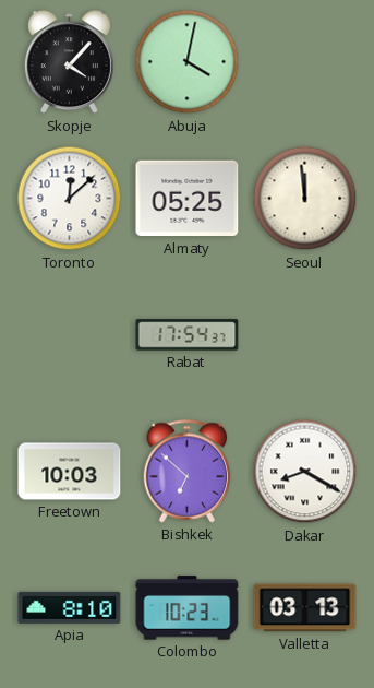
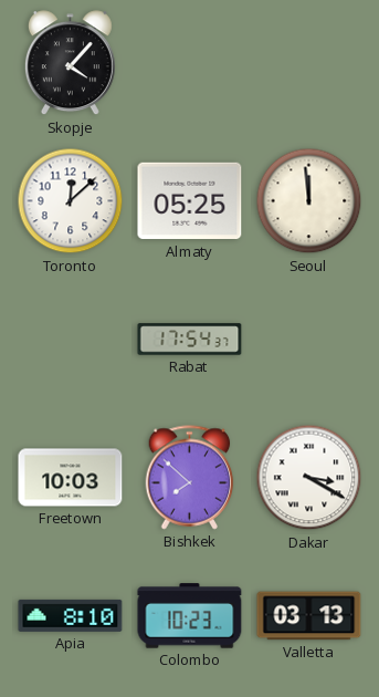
Abuja: 4:02 -> none
Bishkek: 6:52 -> 7:52
Dakar: 8:20 -> 3:20
